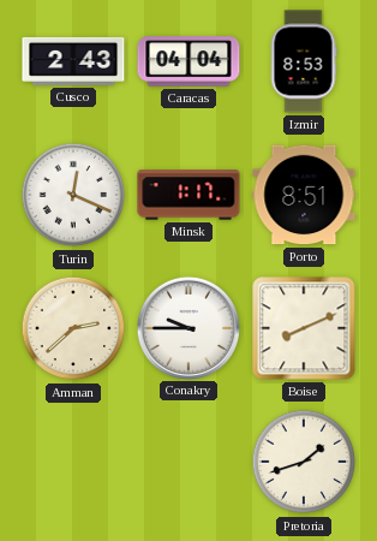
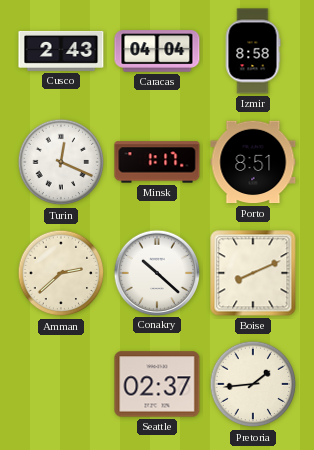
Izmir: 8:53 -> 8:58
Conakry: 9:45 -> 10:22
Seattle: none -> 02:37
Pretoria: 1:42 -> 1:44
